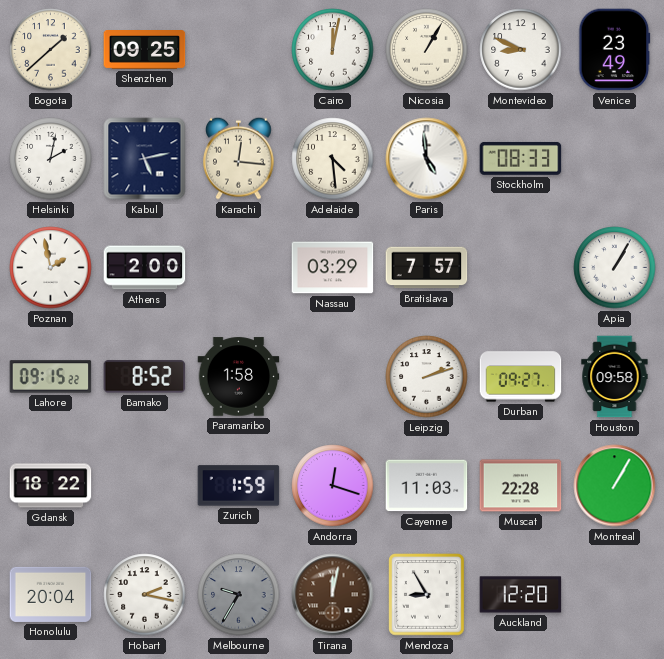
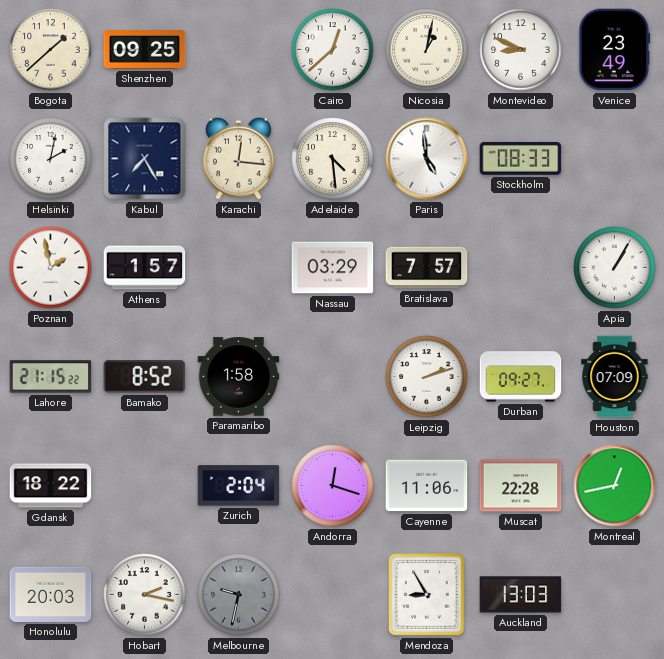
Cairo: 12:02 -> 12:38
Nicosia: 1:05 -> 1:02
Kabul: 5:13 -> 7:25
Athens: 2:00 -> 1:57
Lahore: 09:15 -> 21:15
Houston: 09:58 -> 07:09
Zurich: 1:59 -> 2:04
Cayenne: 11:03 -> 11:06
Montreal: 1:05 -> 12:43
Honolulu: 20:04 -> 20:03
Melbourne: 9:35 -> 9:32
Tirana: 12:02 -> none
Auckland: 12:20 -> 13:03
